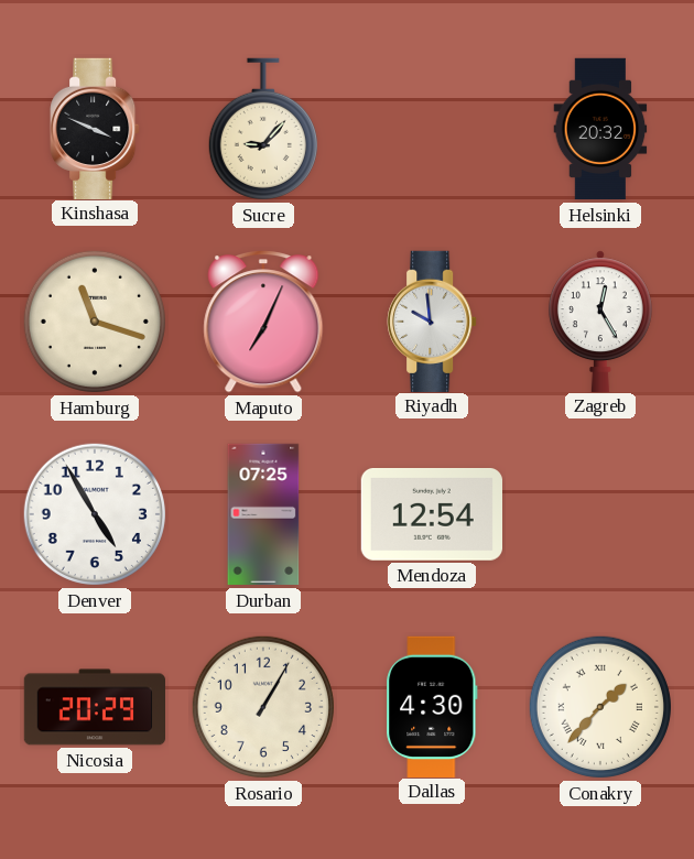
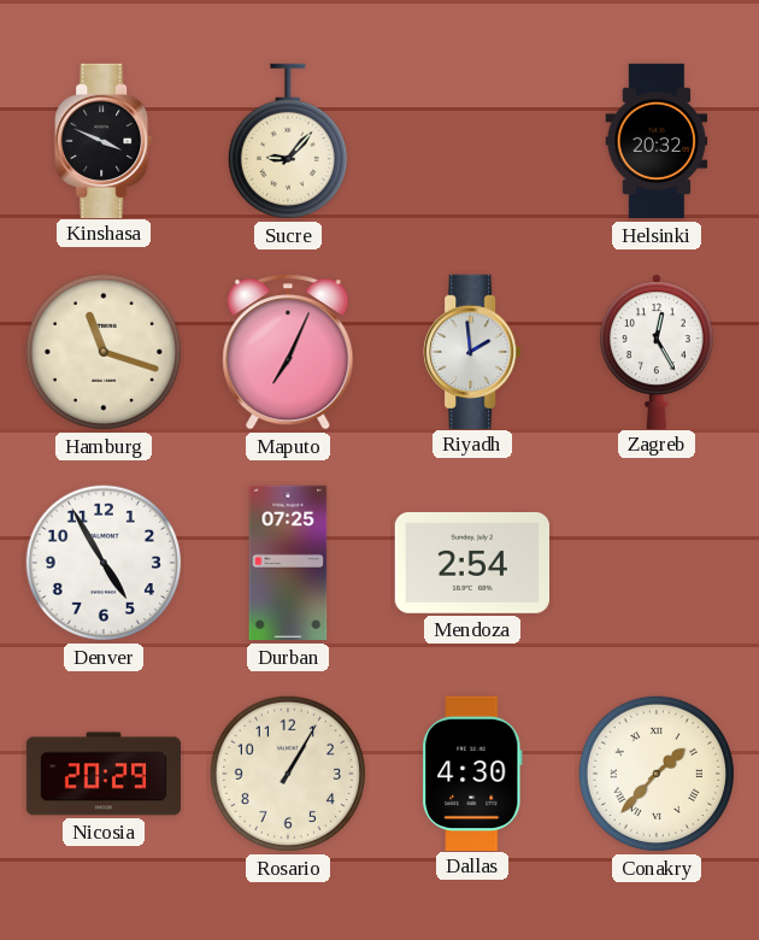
Riyadh: 9:59 -> 1:59
Mendoza: 12:54 -> 2:54
